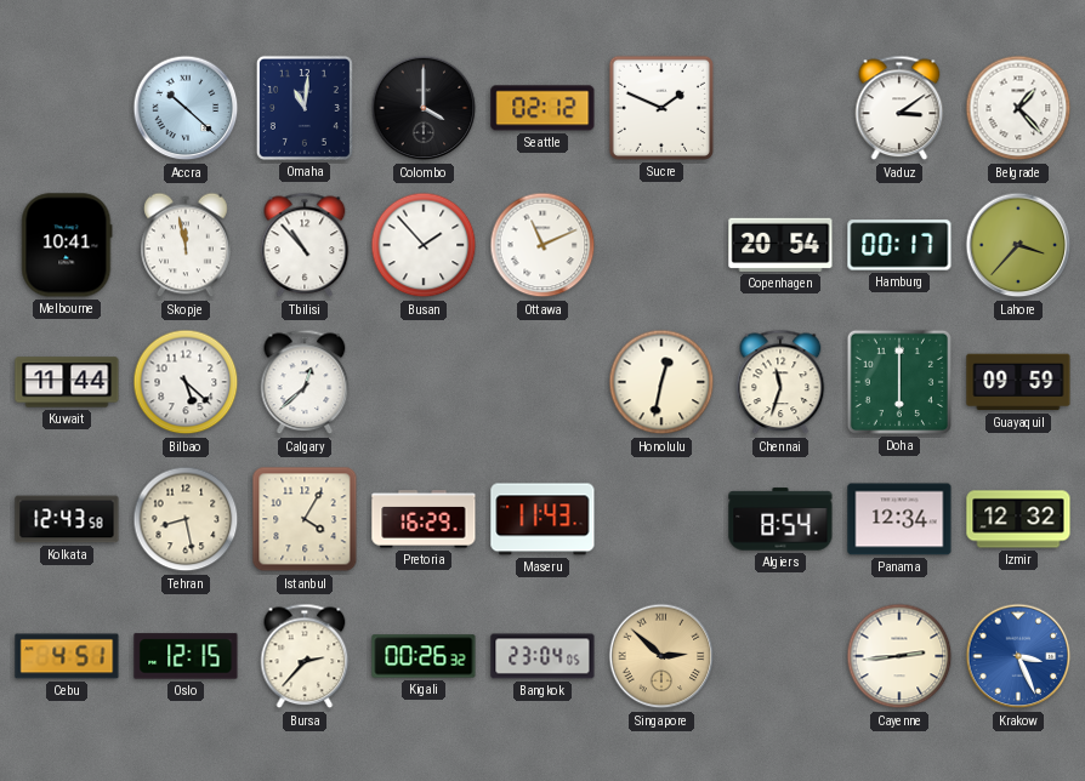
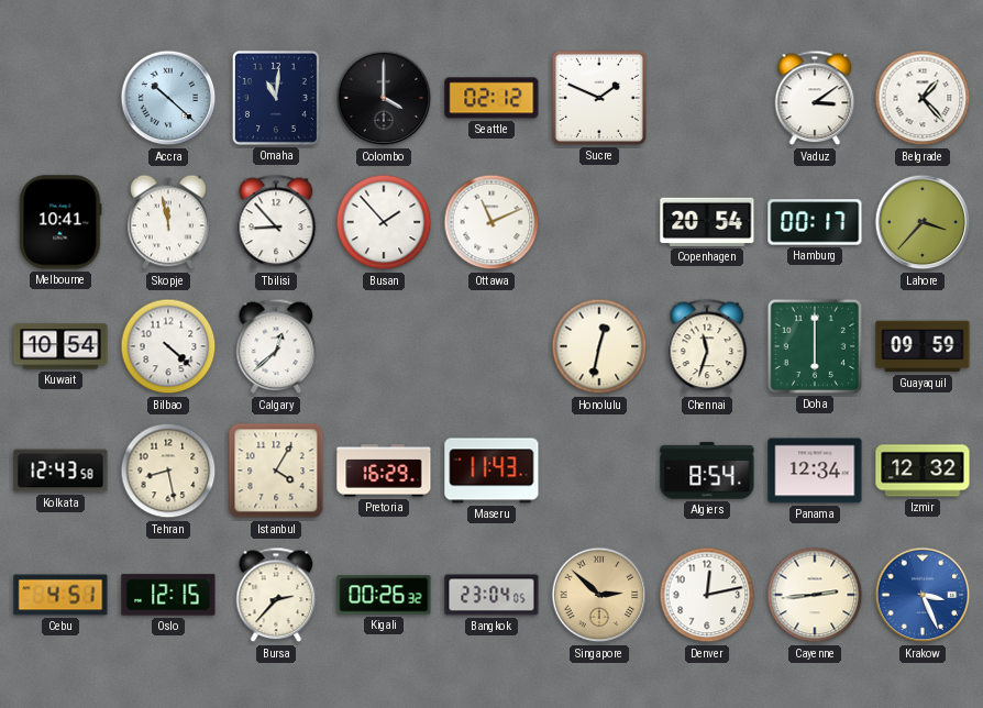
Tbilisi: 10:53 -> 8:53
Kuwait: 11:44 -> 10:54
Bilbao: 5:22 -> 4:22
Denver: none -> 12:13
